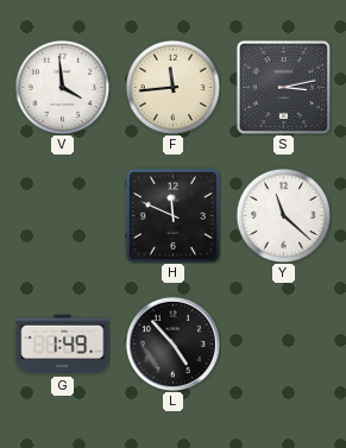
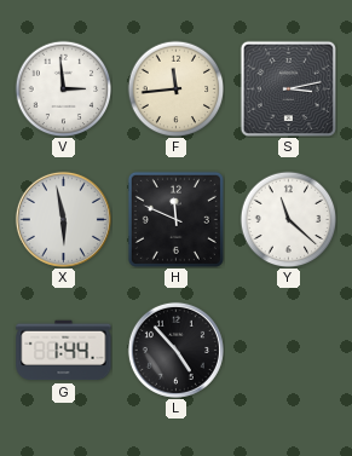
V: 3:59 -> 2:59
X: none -> 5:58
G: 1:49 -> 1:44
